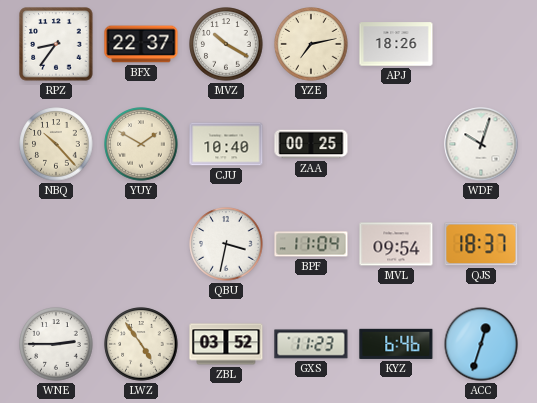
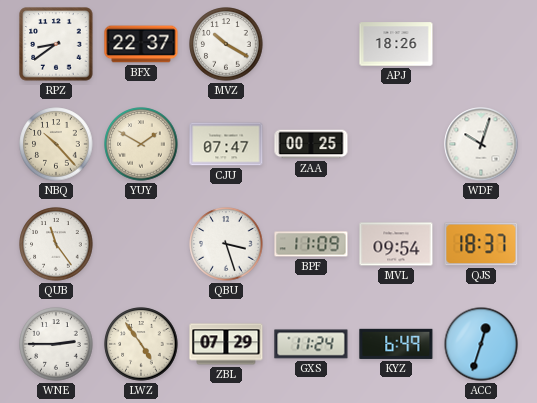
RPZ: 8:36 -> 8:39
YZE: 7:13 -> none
CJU: 10:40 -> 07:47
QUB: none -> 11:24
QBU: 3:32 -> 3:27
BPF: 11:04 -> 11:09
ZBL: 03:52 -> 07:29
GXS: 11:23 -> 11:24
KYZ: 6:46 -> 6:49
